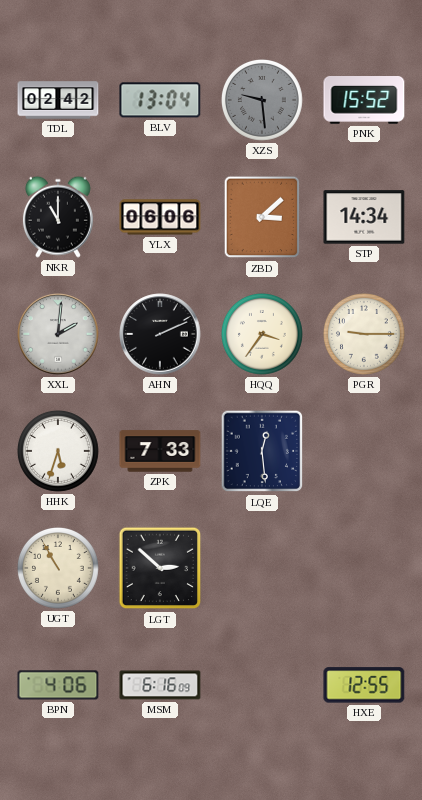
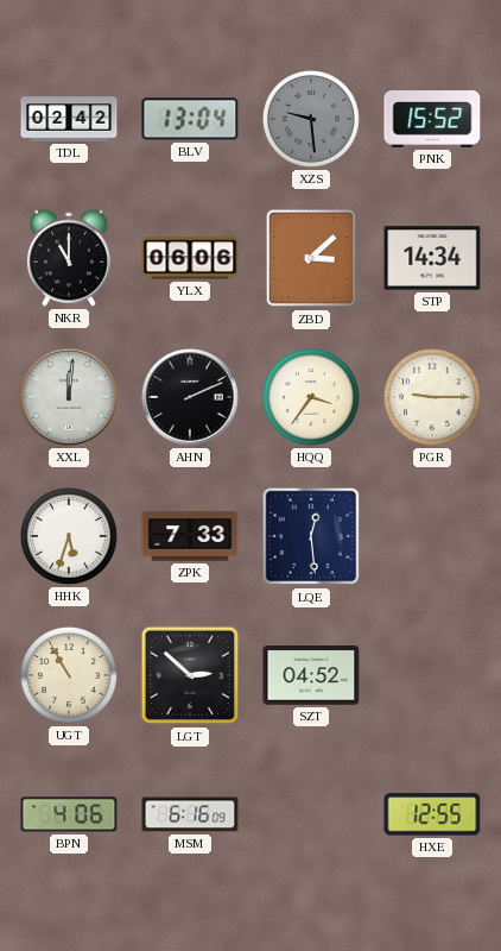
XXL: 2:01 -> 12:01
SZT: none -> 04:52
